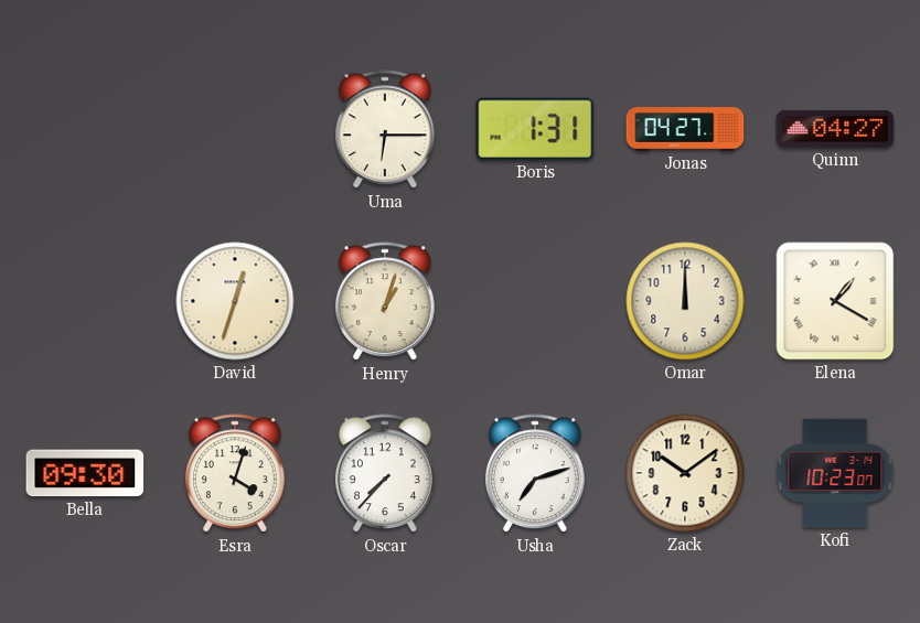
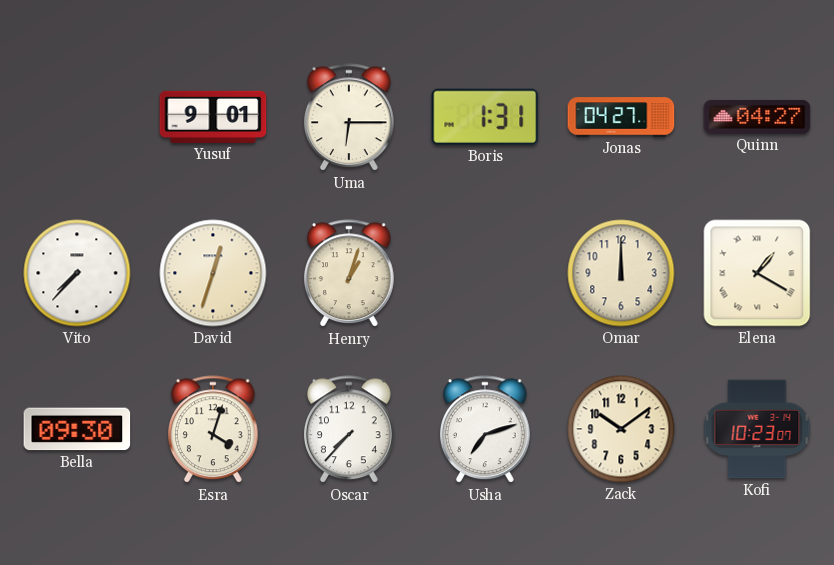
Yusuf: none -> 9:01
Vito: none -> 7:37
